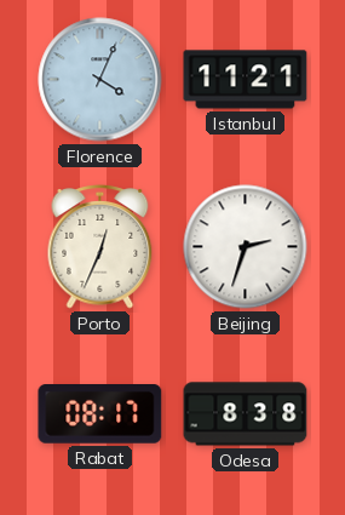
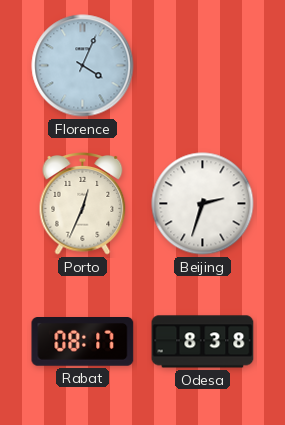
Istanbul: 11:21 -> none
